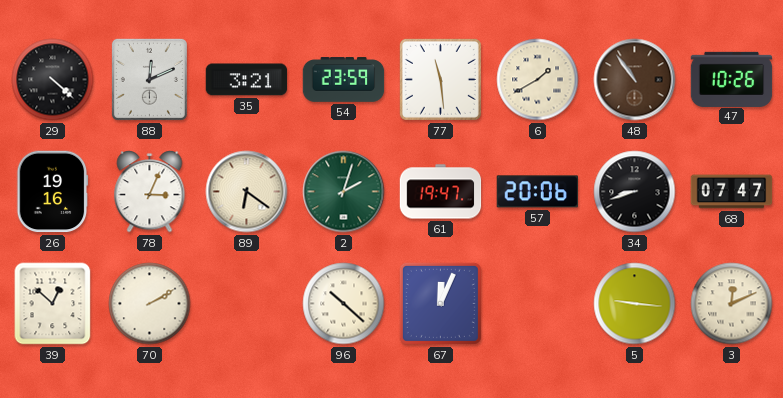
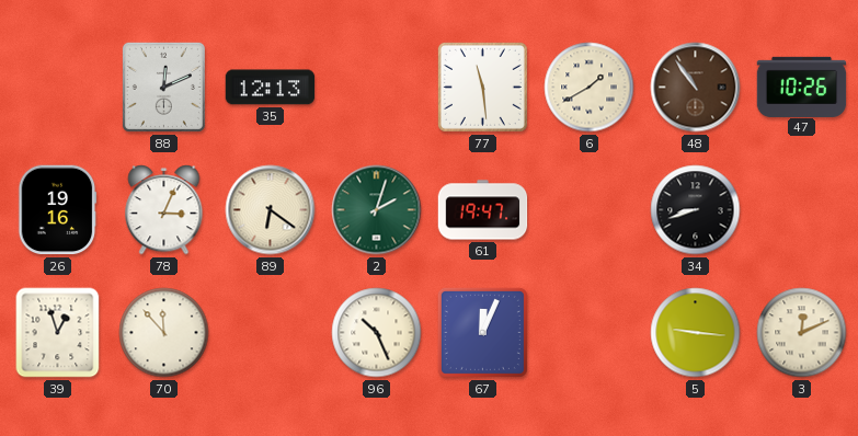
29: 4:22 -> none
35: 3:21 -> 12:13
54: 23:59 -> none
57: 20:06 -> none
68: 07:47 -> none
39: 12:52 -> 12:57
70: 2:10 -> 11:53
96: 10:22 -> 10:26
